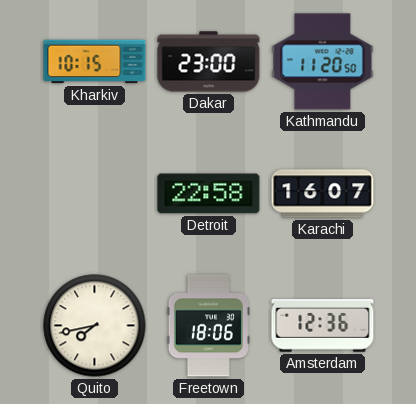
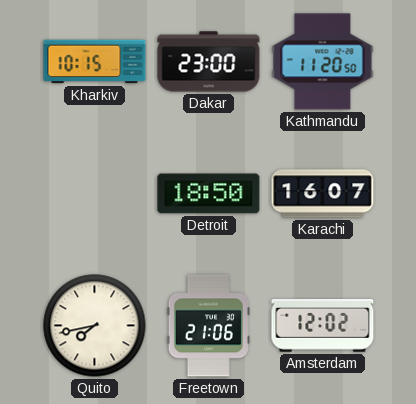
Detroit: 22:58 -> 18:50
Freetown: 18:06 -> 21:06
Amsterdam: 12:36 -> 12:02
